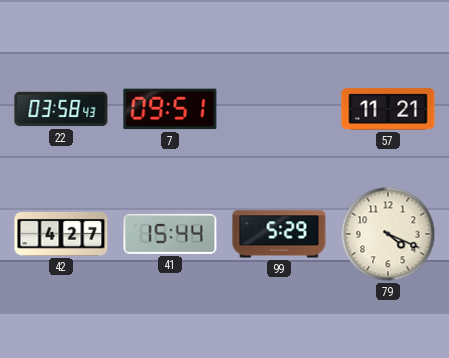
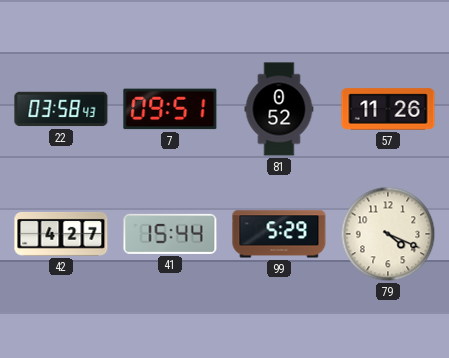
81: none -> 0:52
57: 11:21 -> 11:26
